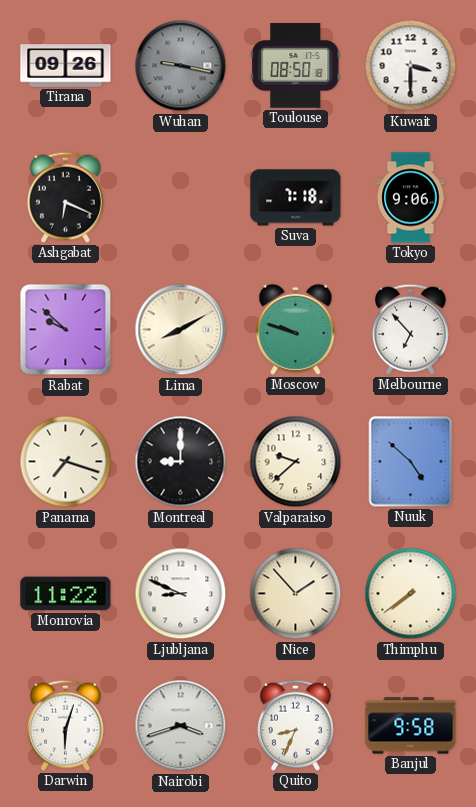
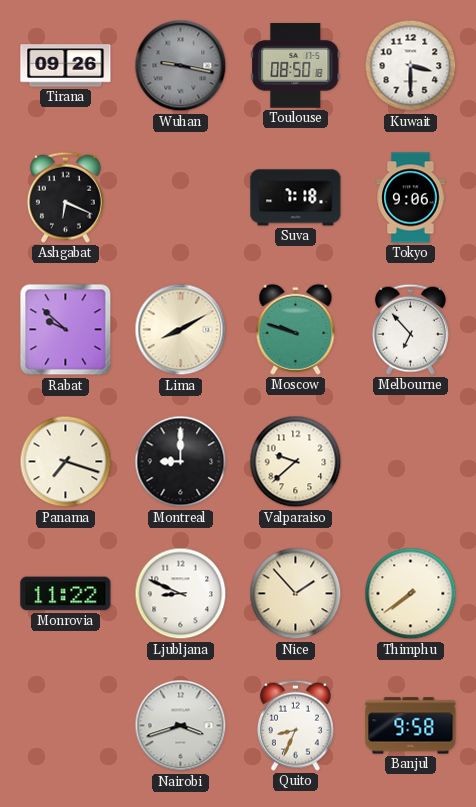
Nuuk: 4:52 -> none
Darwin: 6:03 -> none
